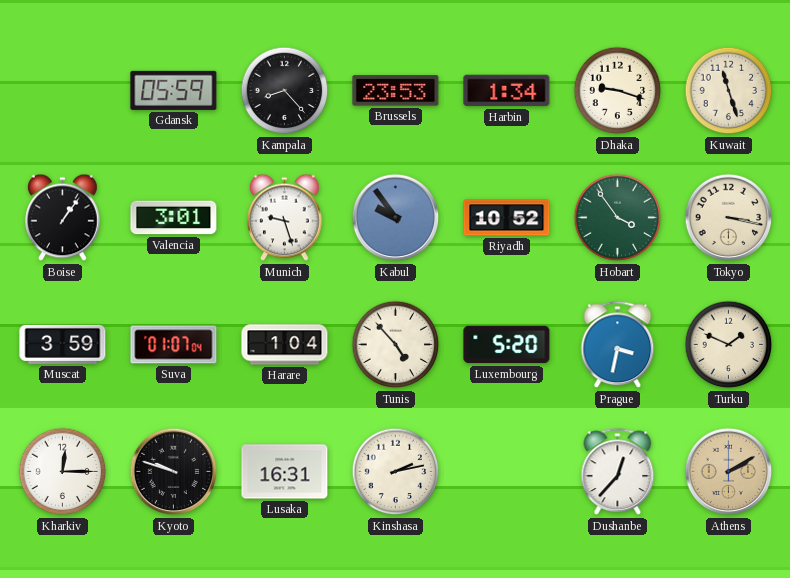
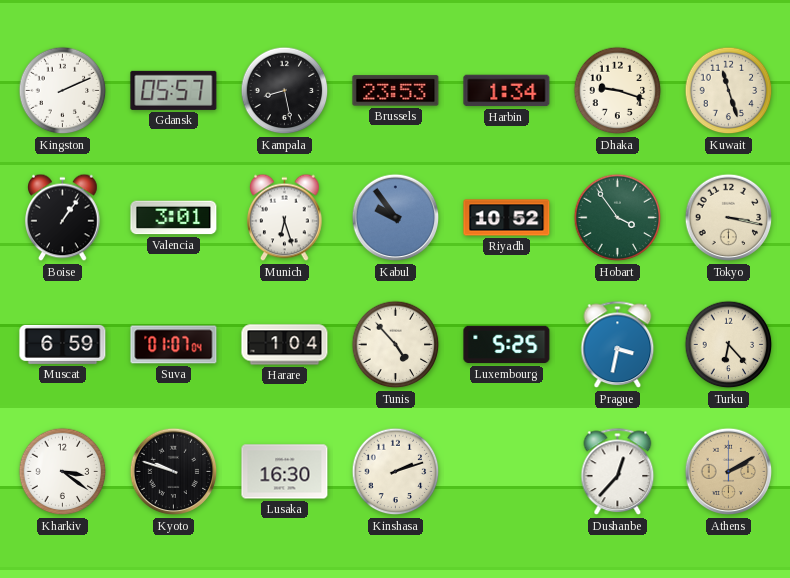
Kingston: none -> 2:11
Gdansk: 05:59 -> 05:57
Kampala: 8:23 -> 8:28
Munich: 9:27 -> 6:27
Muscat: 3:59 -> 6:59
Luxembourg: 5:20 -> 5:25
Turku: 1:49 -> 6:23
Kharkiv: 12:15 -> 3:21
Lusaka: 16:31 -> 16:30
Kinshasa: 2:13 -> 2:12
